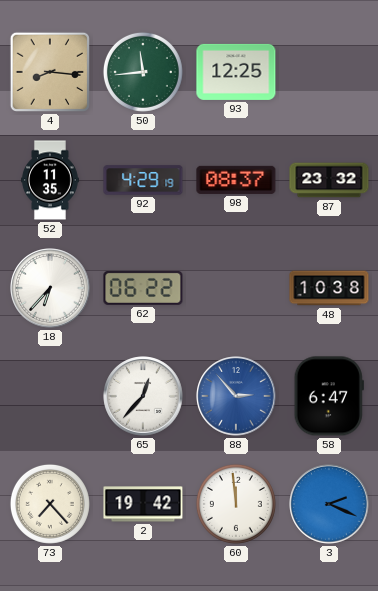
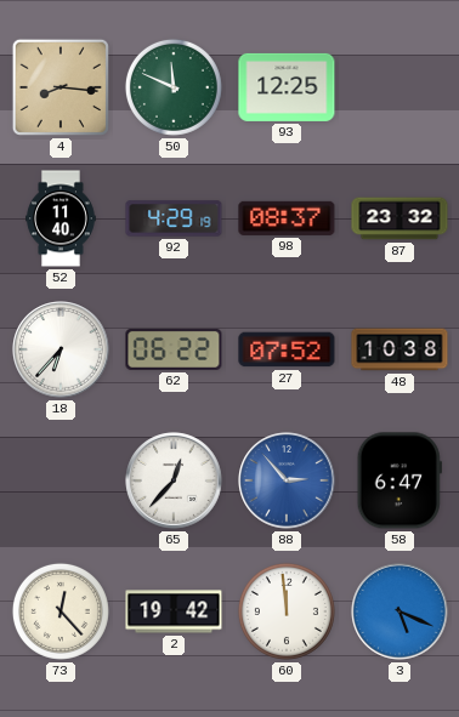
50: 11:44 -> 11:49
52: 11:35 -> 11:40
27: none -> 07:52
73: 7:23 -> 12:23
3: 2:19 -> 5:19
